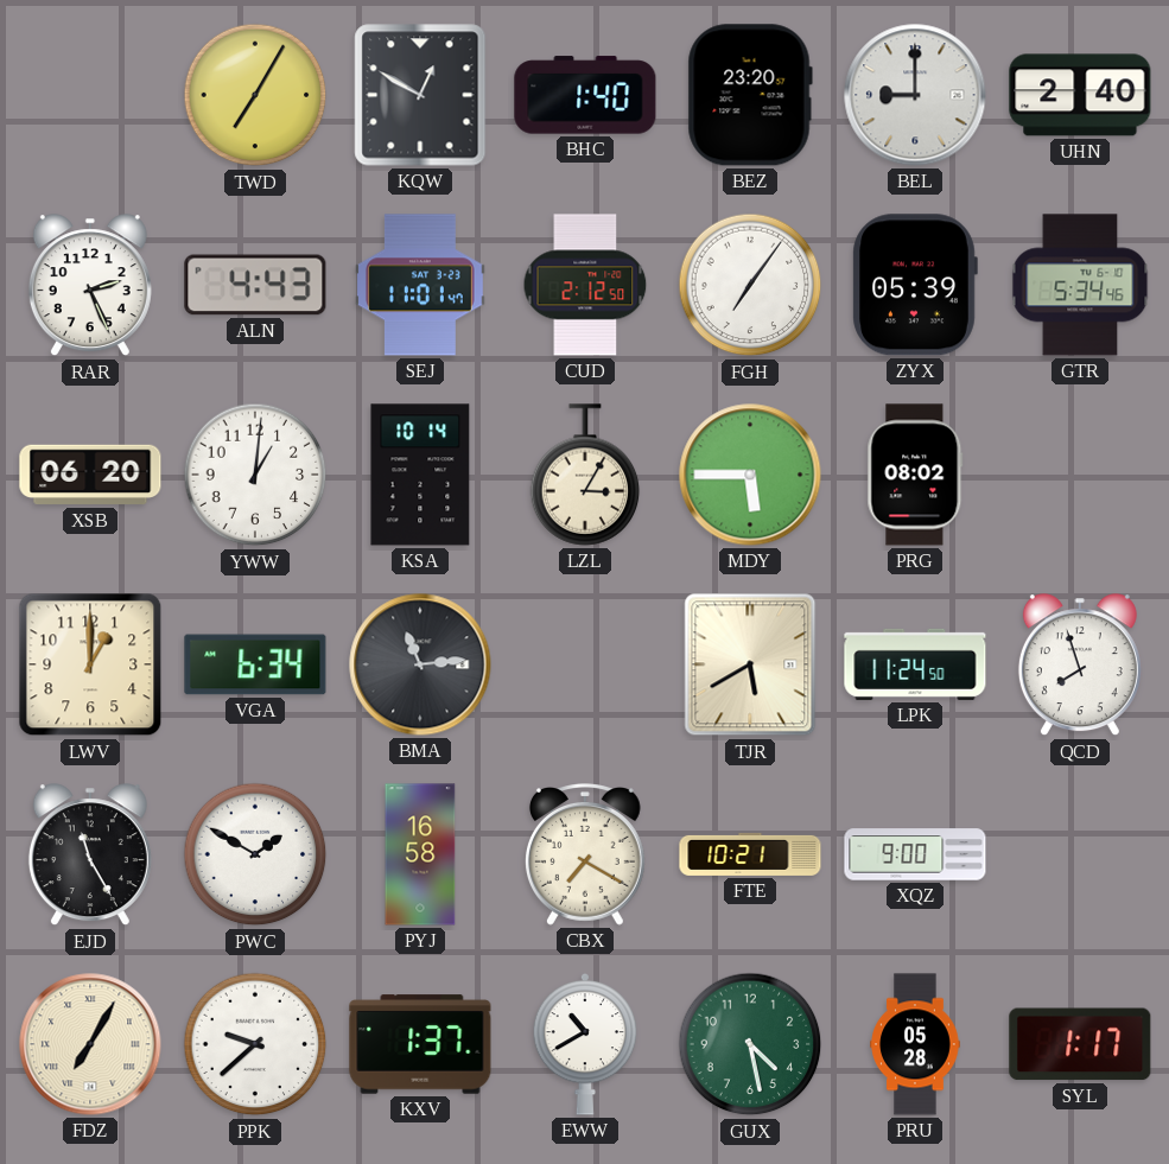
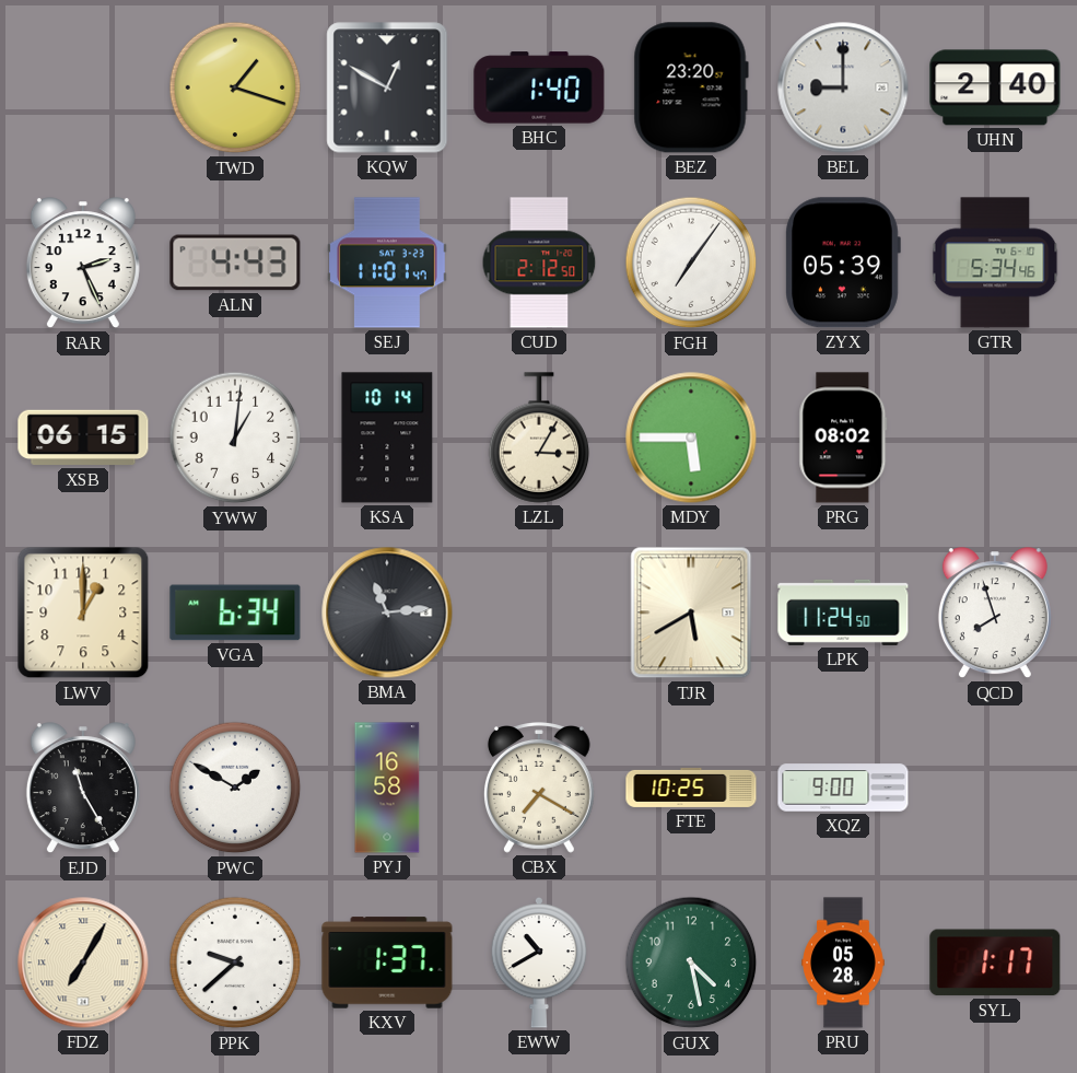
TWD: 7:05 -> 1:18
XSB: 06:20 -> 06:15
FTE: 10:21 -> 10:25
